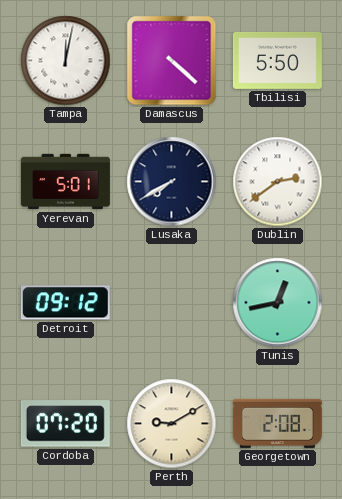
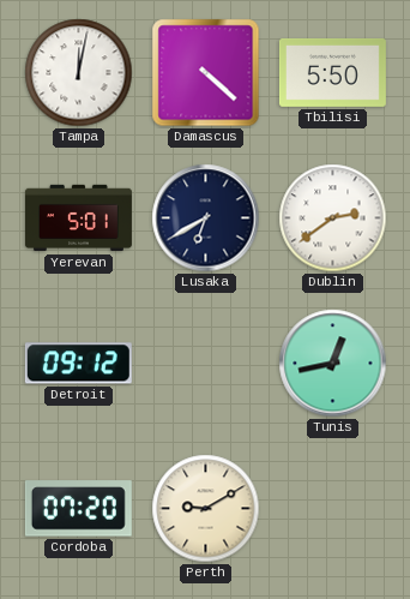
Lusaka: 7:40 -> 6:40
Georgetown: 2:08 -> none
